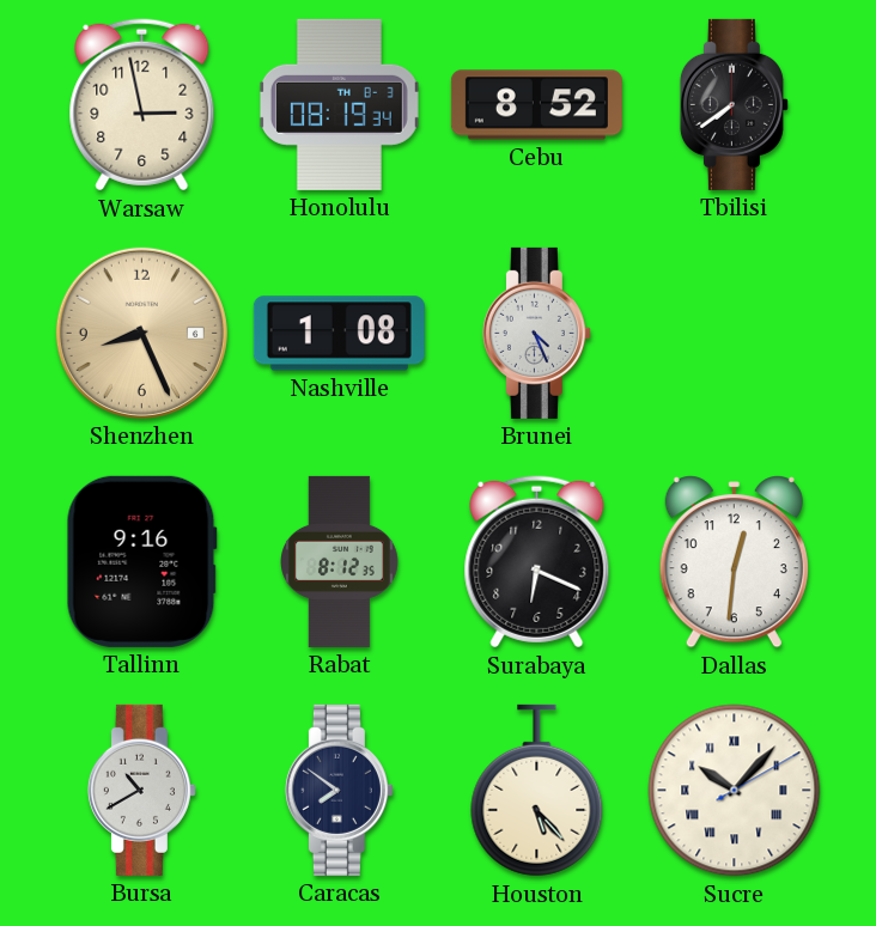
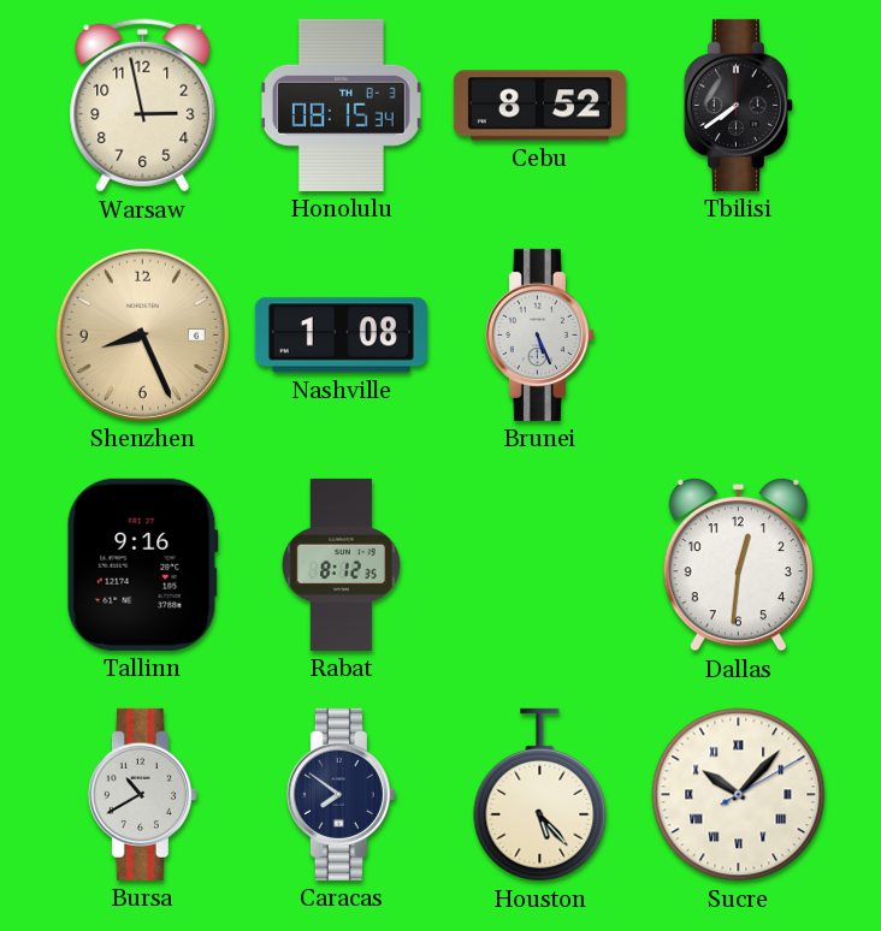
Honolulu: 08:19 -> 08:15
Brunei: 4:26 -> 5:26
Surabaya: 6:19 -> none
